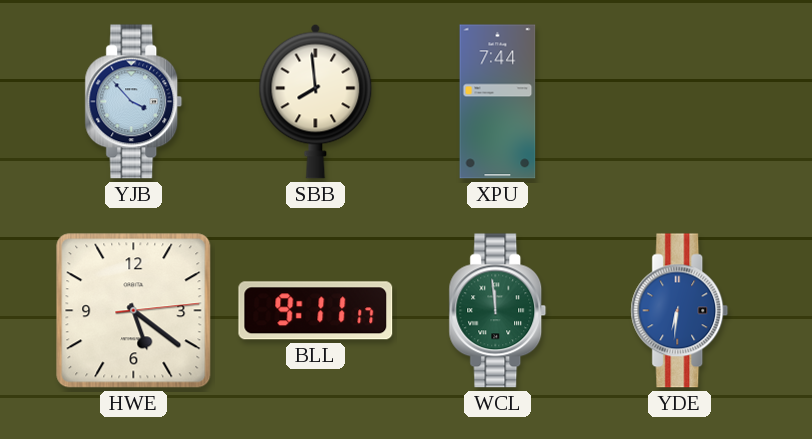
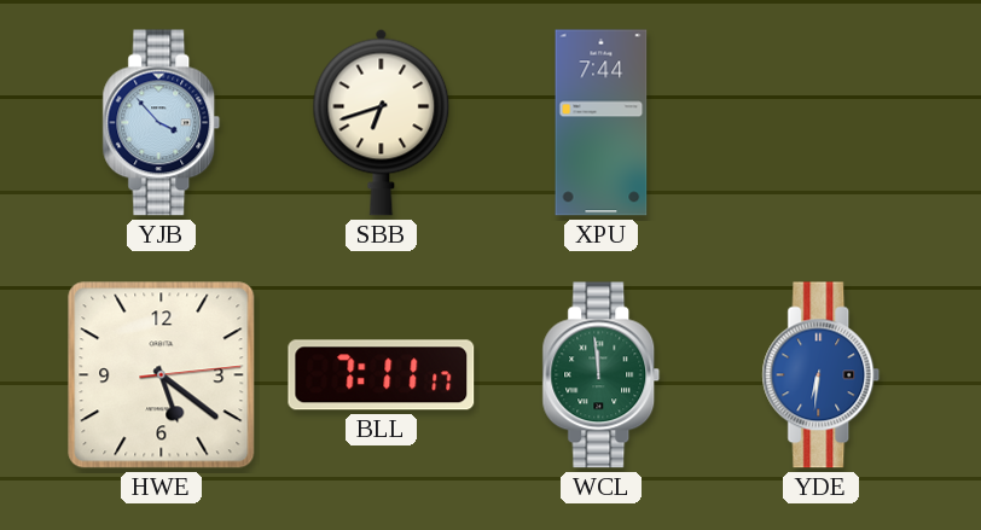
SBB: 7:59 -> 6:42
BLL: 9:11 -> 7:11
